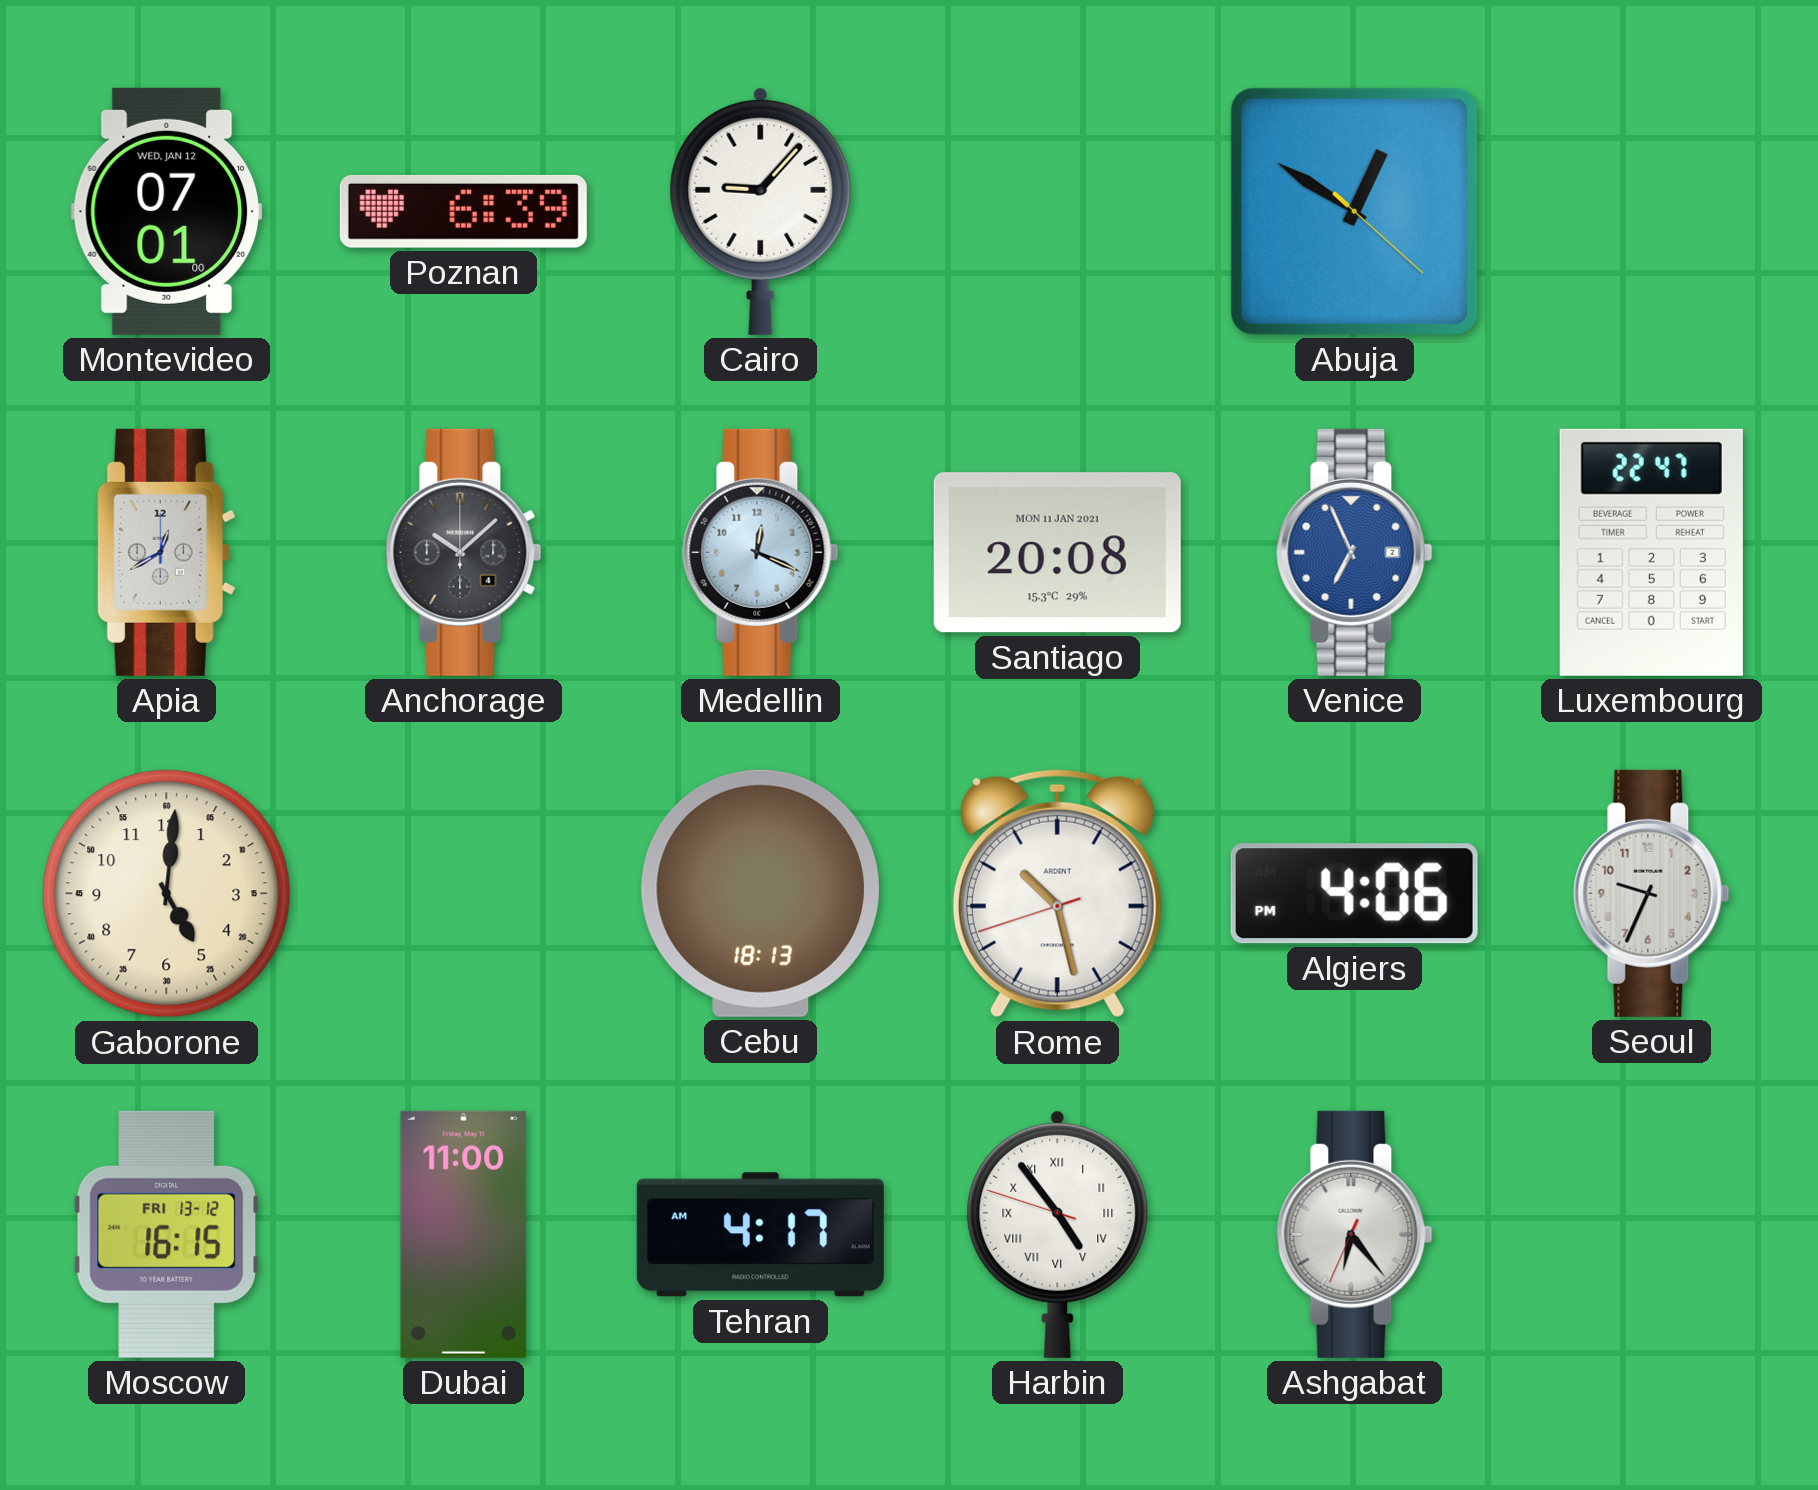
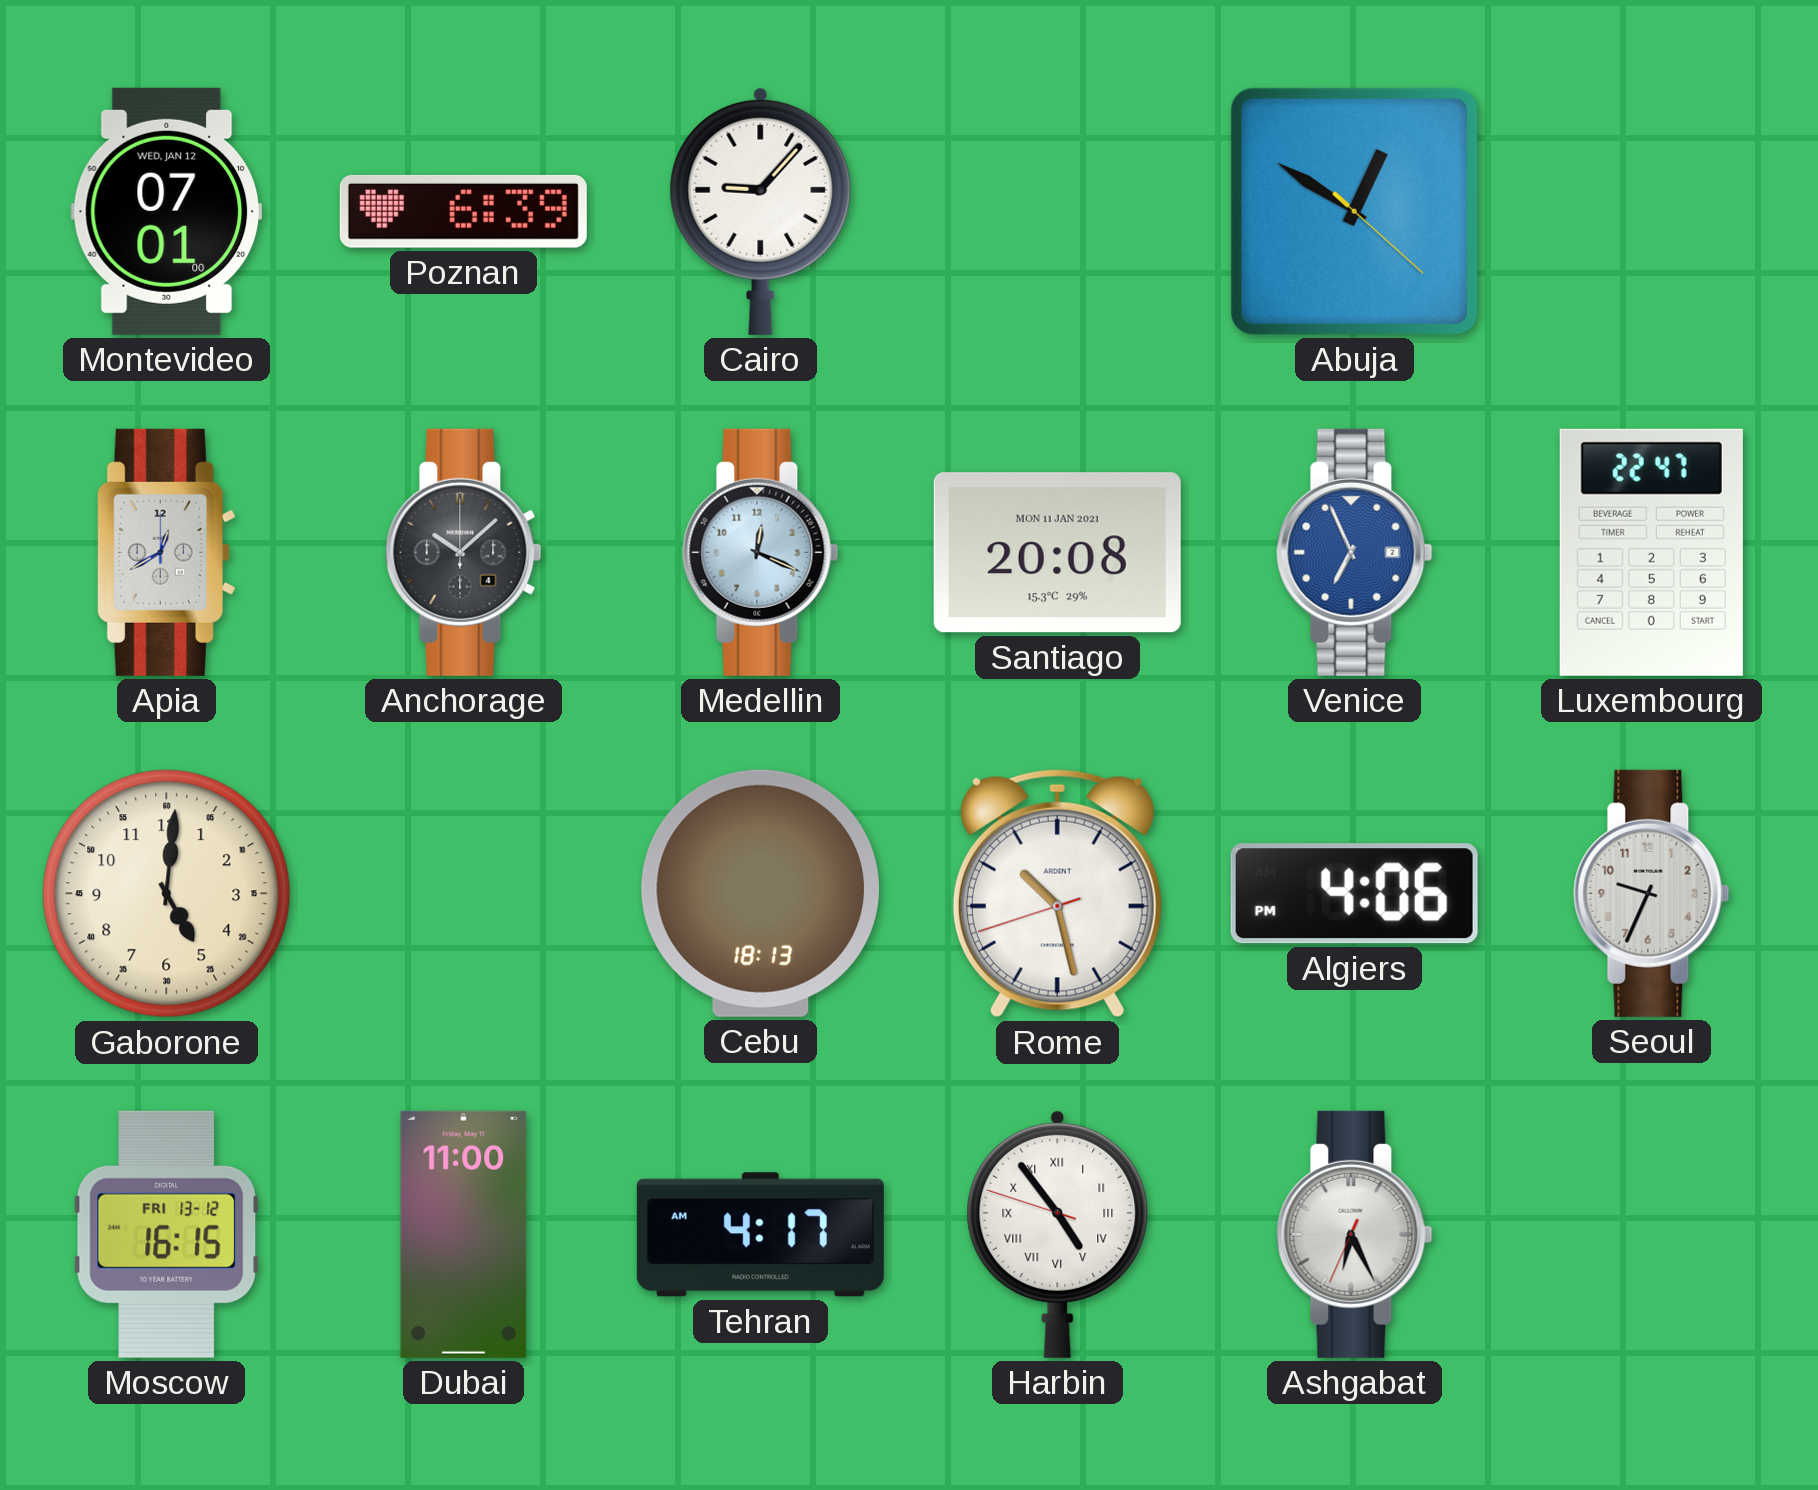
Ashgabat: 6:23 -> 6:25
